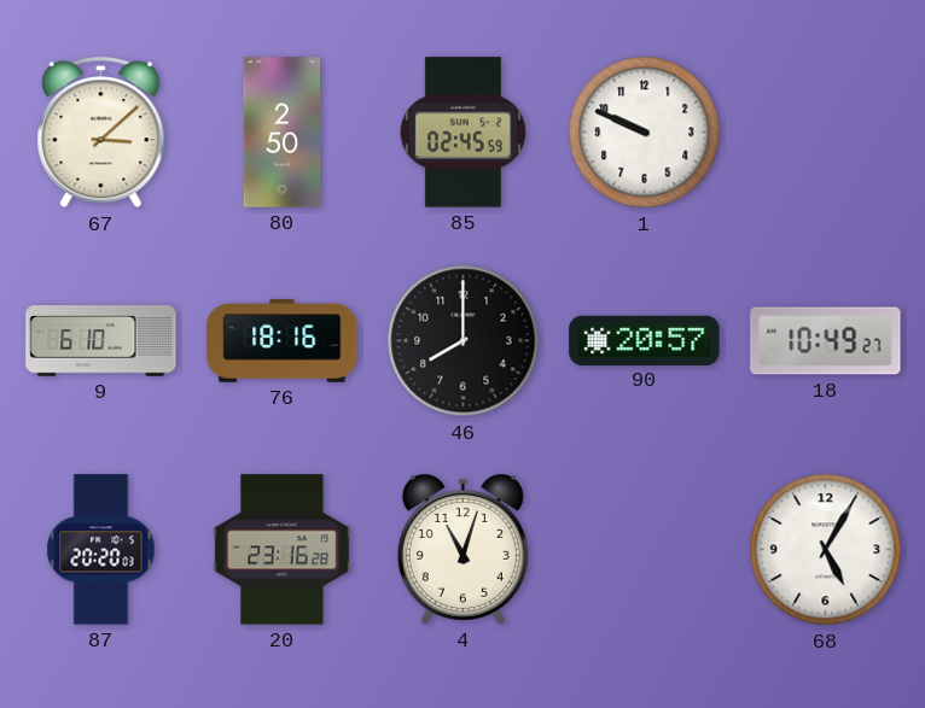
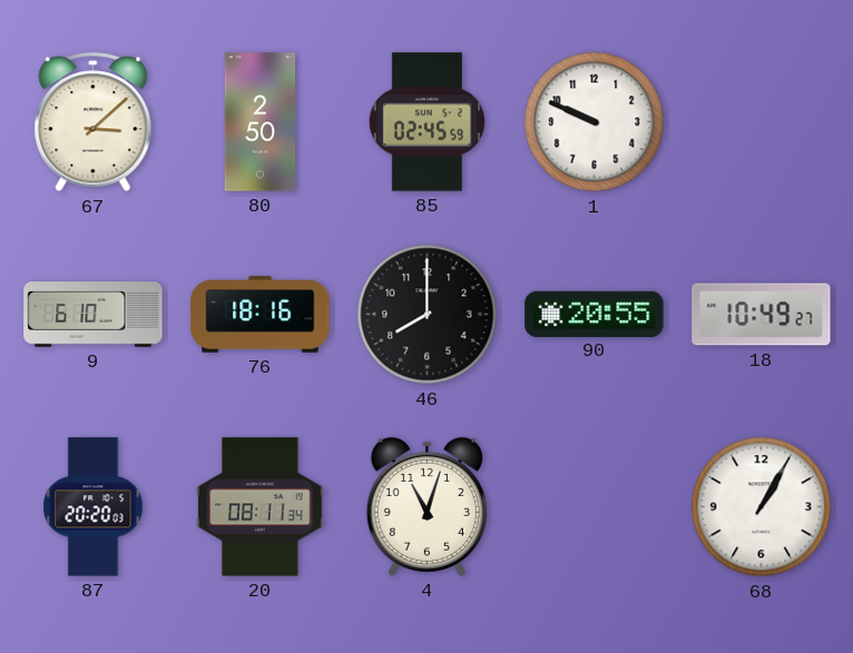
90: 20:57 -> 20:55
20: 23:16 -> 08:11
68: 5:05 -> 1:05
